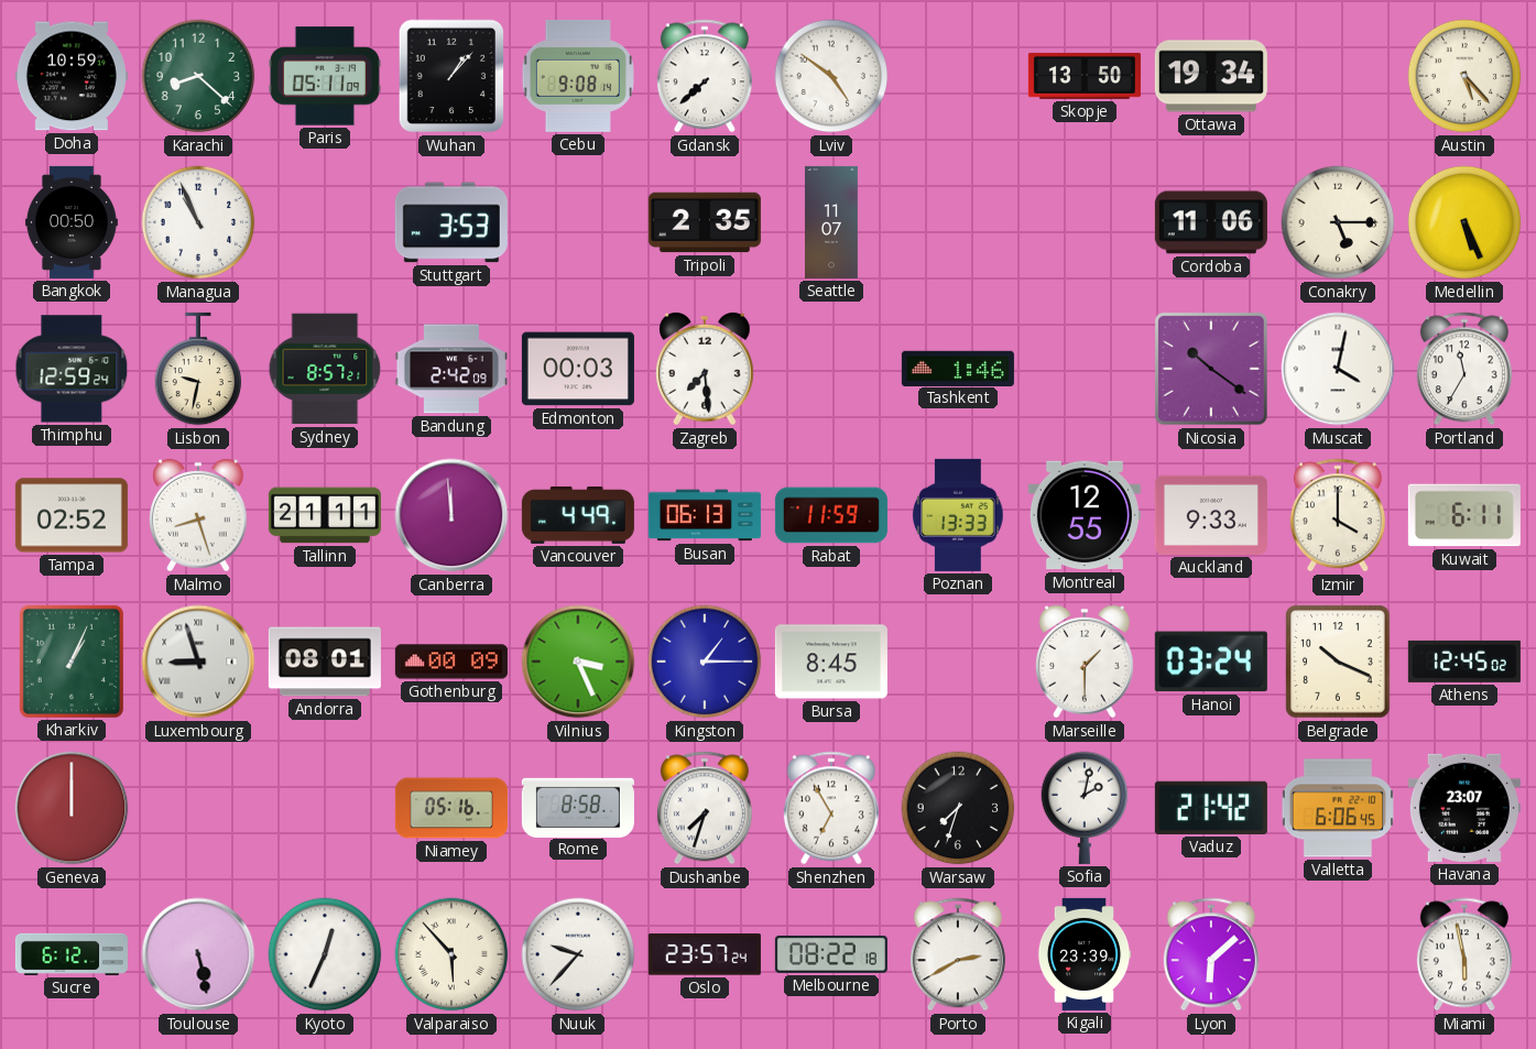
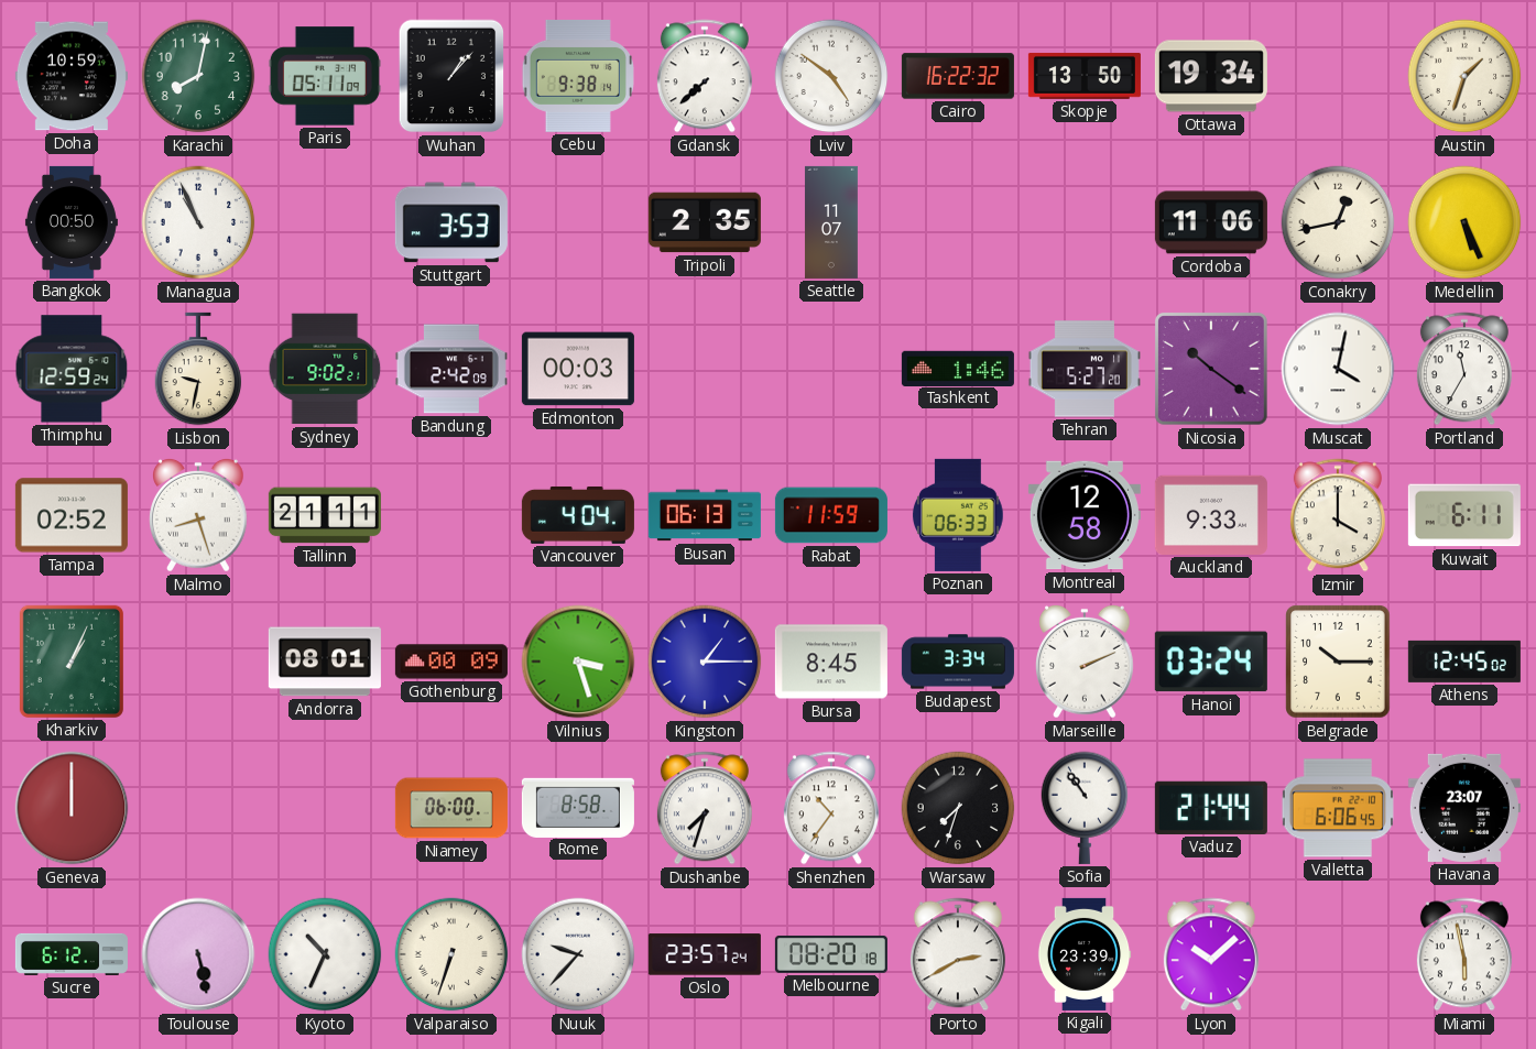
Karachi: 8:22 -> 8:02
Cebu: 9:08 -> 9:38
Cairo: none -> 16:22
Austin: 5:23 -> 1:33
Conakry: 5:15 -> 12:43
Sydney: 8:57 -> 9:02
Zagreb: 7:29 -> none
Tehran: none -> 5:27
Canberra: 11:59 -> none
Vancouver: 4:49 -> 4:04
Poznan: 13:33 -> 06:33
Montreal: 12:55 -> 12:58
Luxembourg: 8:57 -> none
Vilnius: 3:26 -> 3:27
Budapest: none -> 3:34
Marseille: 1:30 -> 2:11
Belgrade: 10:19 -> 10:15
Niamey: 05:16 -> 06:00
Shenzhen: 6:55 -> 10:36
Sofia: 2:02 -> 10:54
Vaduz: 21:42 -> 21:44
Kyoto: 12:34 -> 10:34
Valparaiso: 5:53 -> 6:33
Melbourne: 08:22 -> 08:20
Lyon: 6:08 -> 10:08
